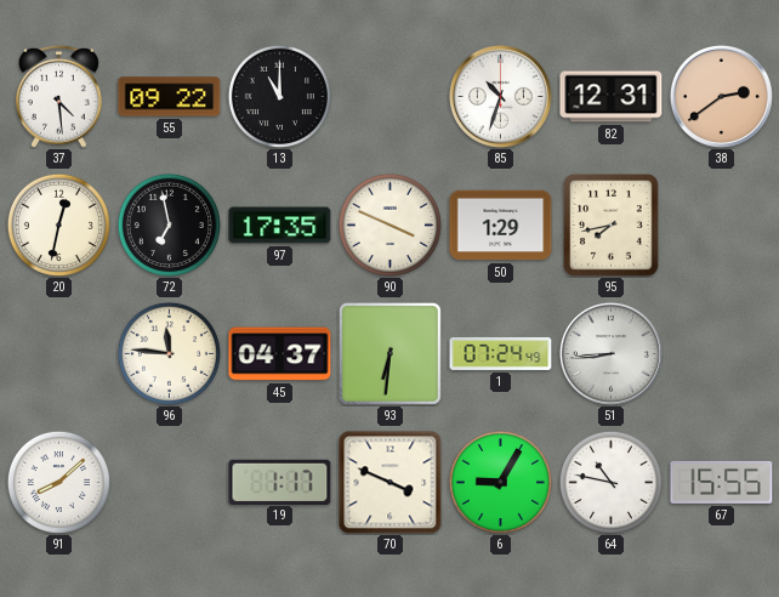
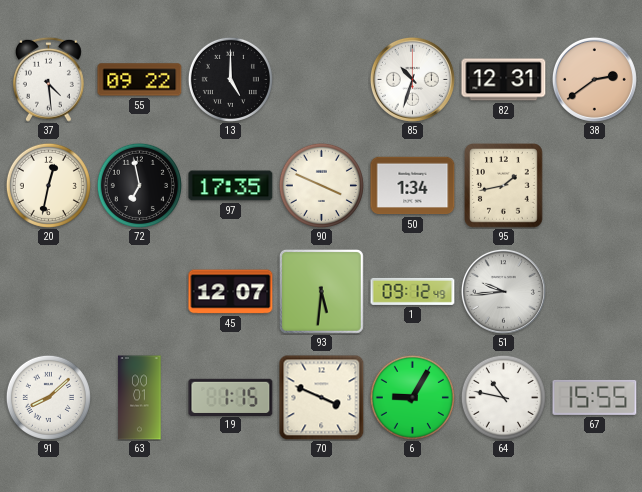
13: 11:00 -> 5:00
50: 1:29 -> 1:34
95: 7:43 -> 1:43
96: 11:46 -> none
45: 04:37 -> 12:07
93: 6:31 -> 5:31
1: 07:24 -> 09:12
51: 8:44 -> 9:44
63: none -> 00:01
19: 1:17 -> 1:15
